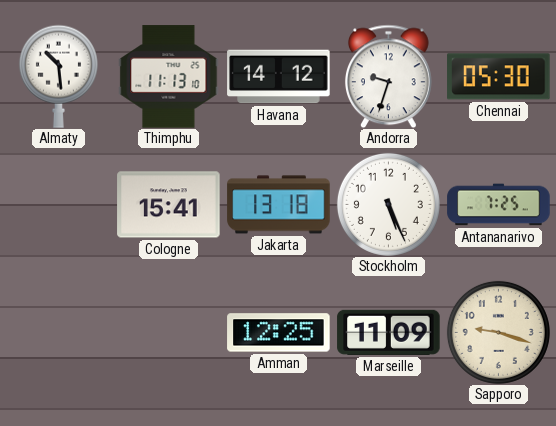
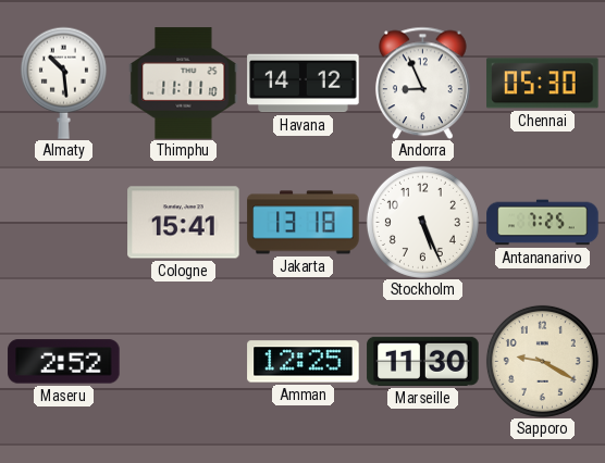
Thimphu: 11:13 -> 11:11
Andorra: 9:33 -> 8:56
Maseru: none -> 2:52
Marseille: 11:09 -> 11:30
Sapporo: 9:18 -> 9:20
